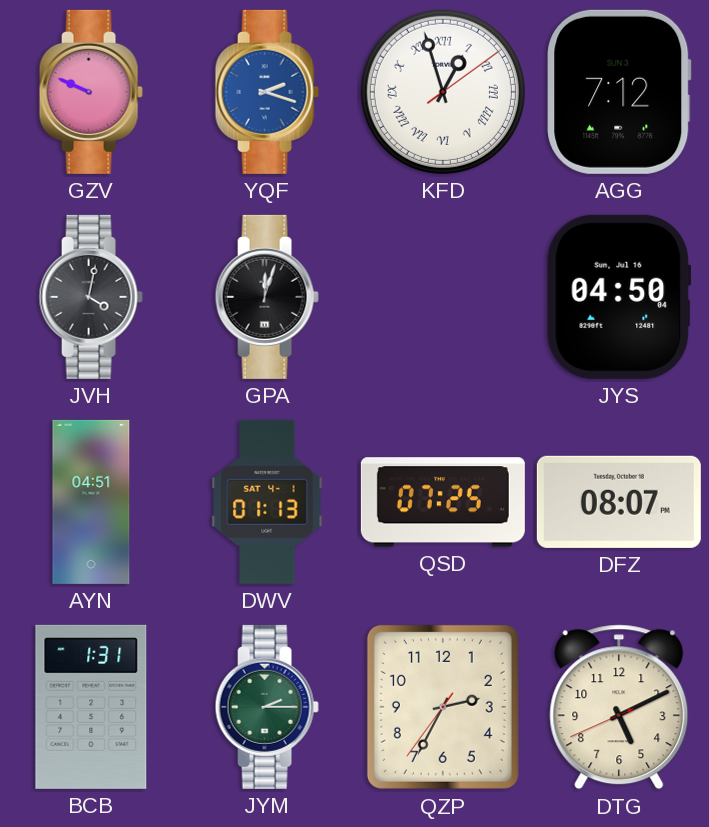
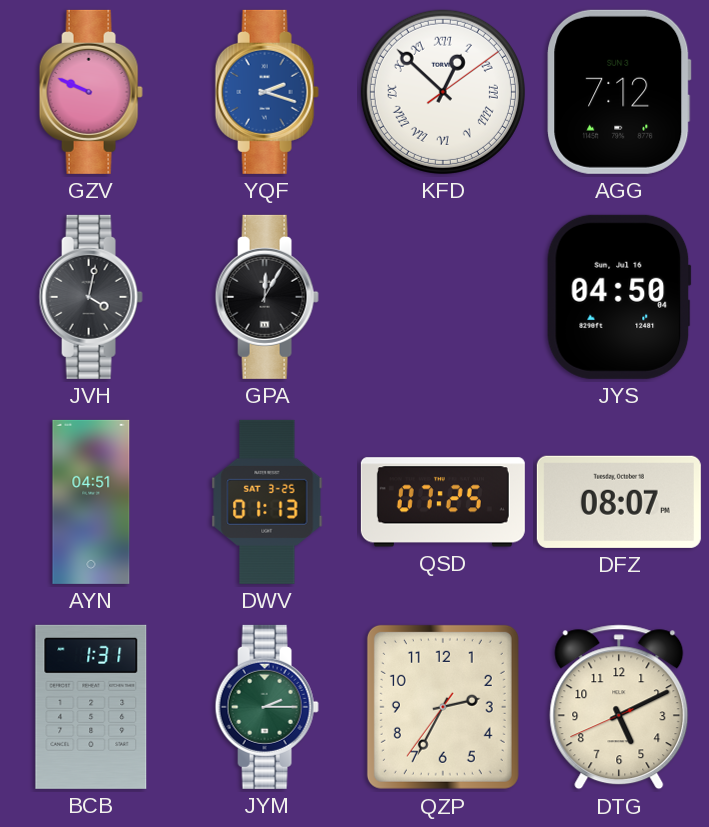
KFD: 12:57 -> 12:52
GPA: 12:03 -> 12:05
DWV date: SAT 4-1 -> SAT 3-25
